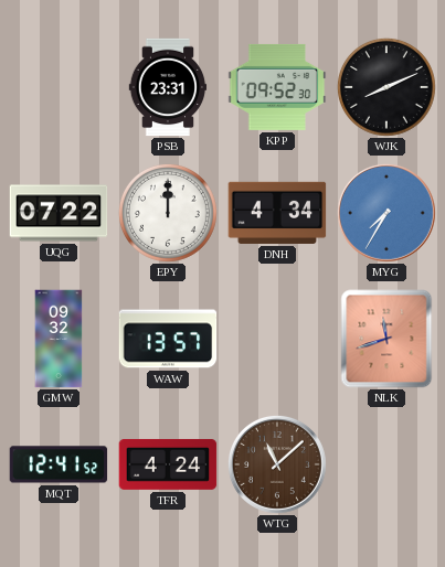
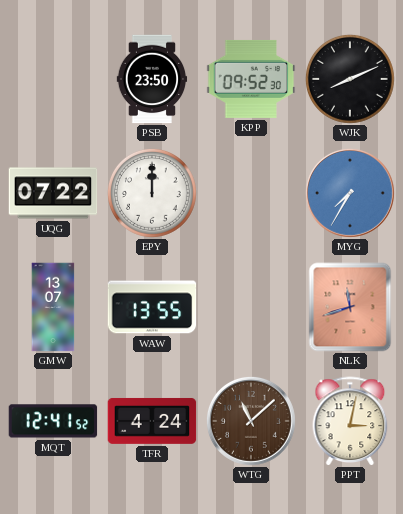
PSB: 23:31 -> 23:50
DNH: 4:34 -> none
GMW: 09:32 -> 13:07
WAW: 13:57 -> 13:55
PPT: none -> 3:02
